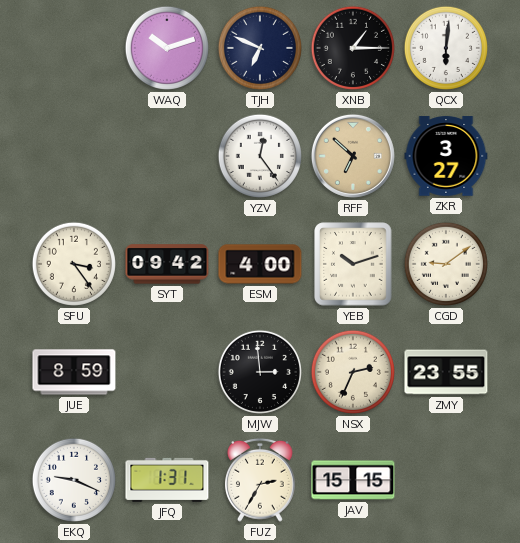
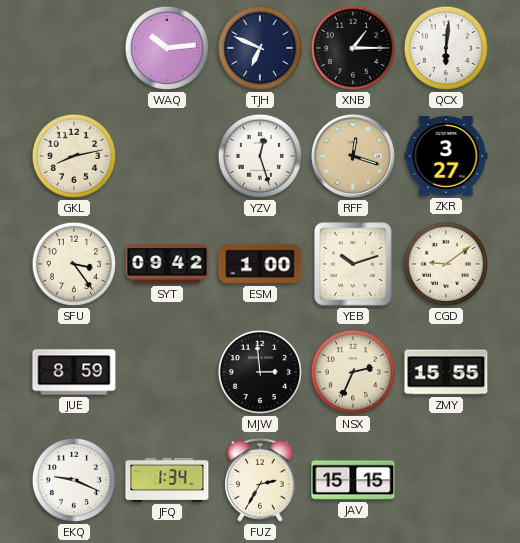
WAQ: 10:12 -> 10:14
GKL: none -> 8:13
YZV: 12:24 -> 12:27
RFF: 6:52 -> 12:18
ESM: 4:00 -> 1:00
ZMY: 23:55 -> 15:55
JFQ: 1:31 -> 1:34
